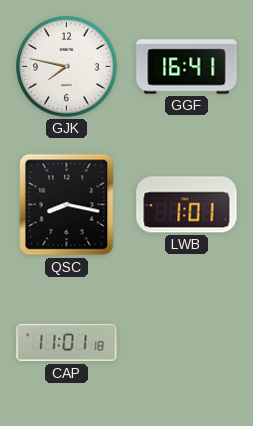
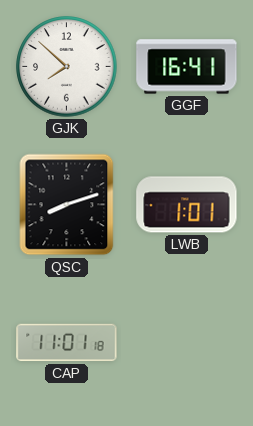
GJK: 7:47 -> 7:52
QSC: 8:17 -> 8:12
